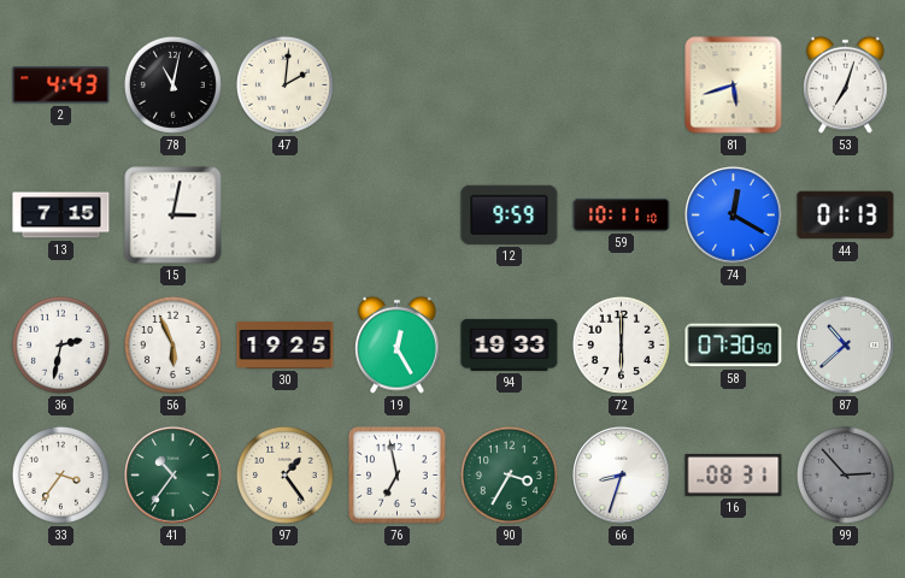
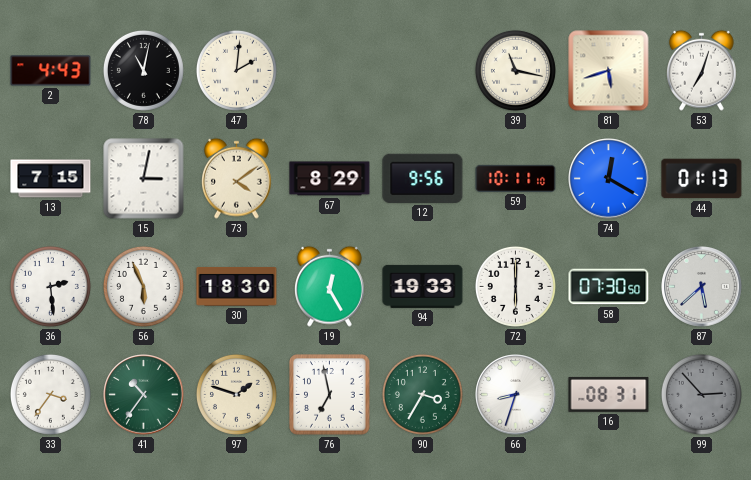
39: none -> 11:17
73: none -> 4:09
67: none -> 8:29
12: 9:59 -> 9:56
36: 2:32 -> 2:29
30: 19:25 -> 18:30
87: 10:38 -> 5:38
97: 1:24 -> 1:48
